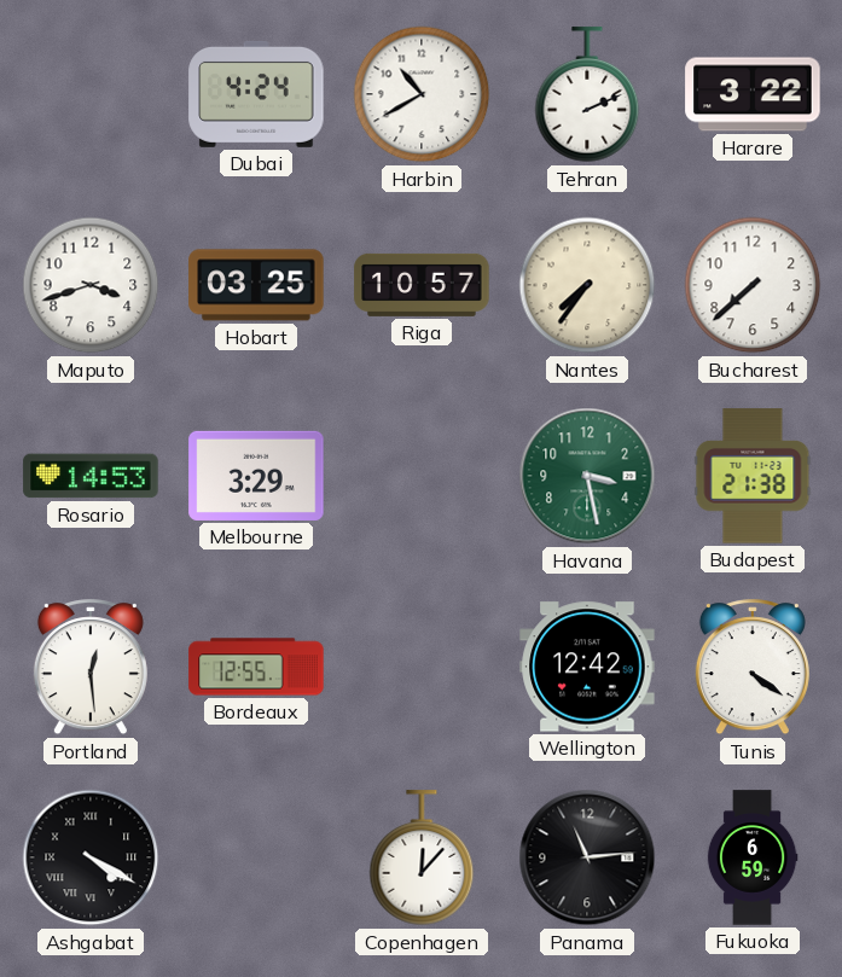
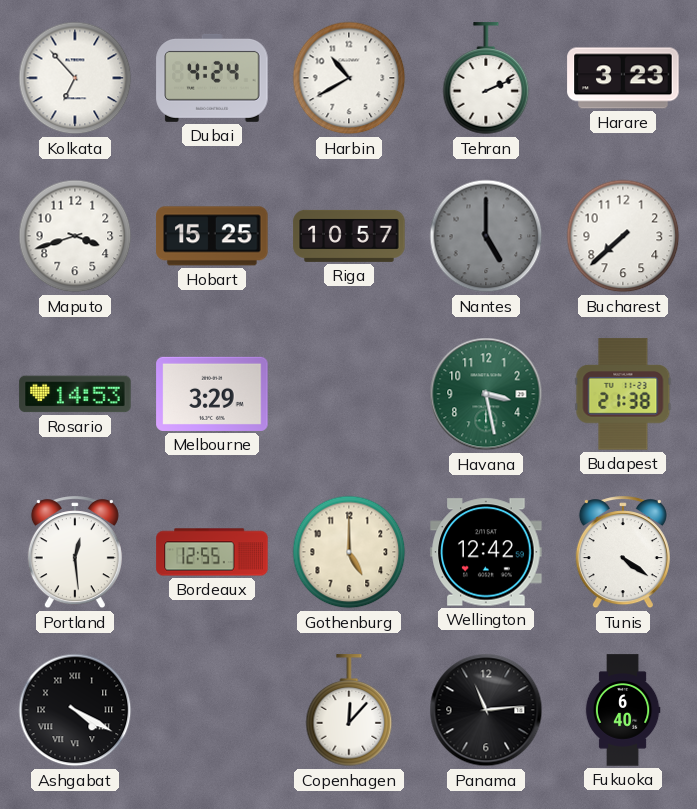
Kolkata: none -> 6:53
Harare: 3:22 -> 3:23
Hobart: 03:25 -> 15:25
Nantes: 7:36 -> 5:00
Nantes dial: cream -> grey
Gothenburg: none -> 5:00
Fukuoka: 6:59 -> 6:40
